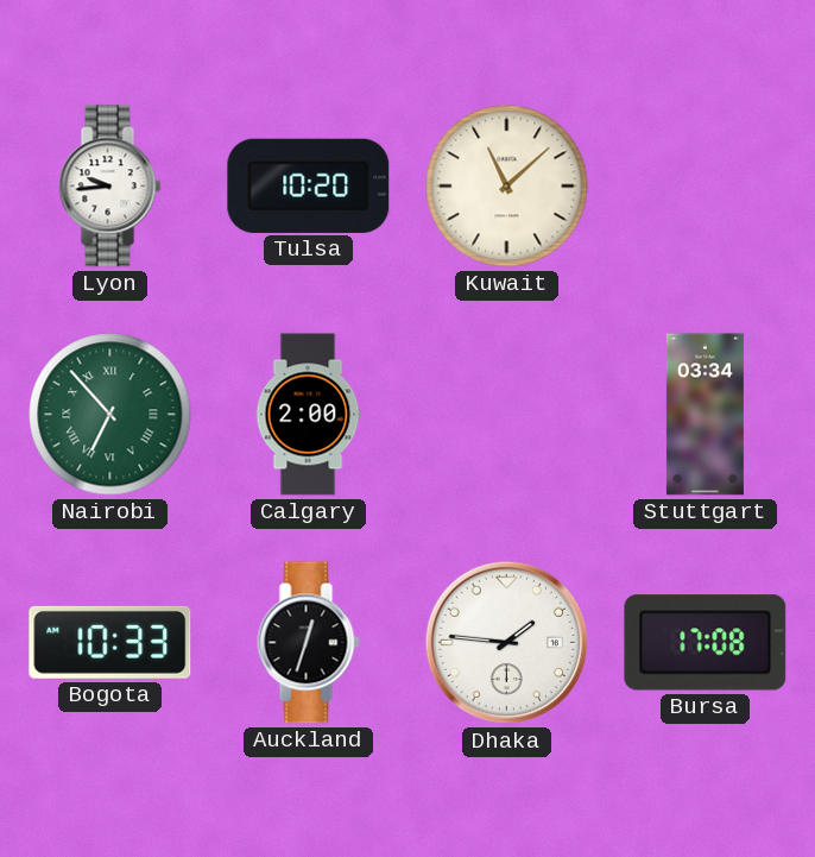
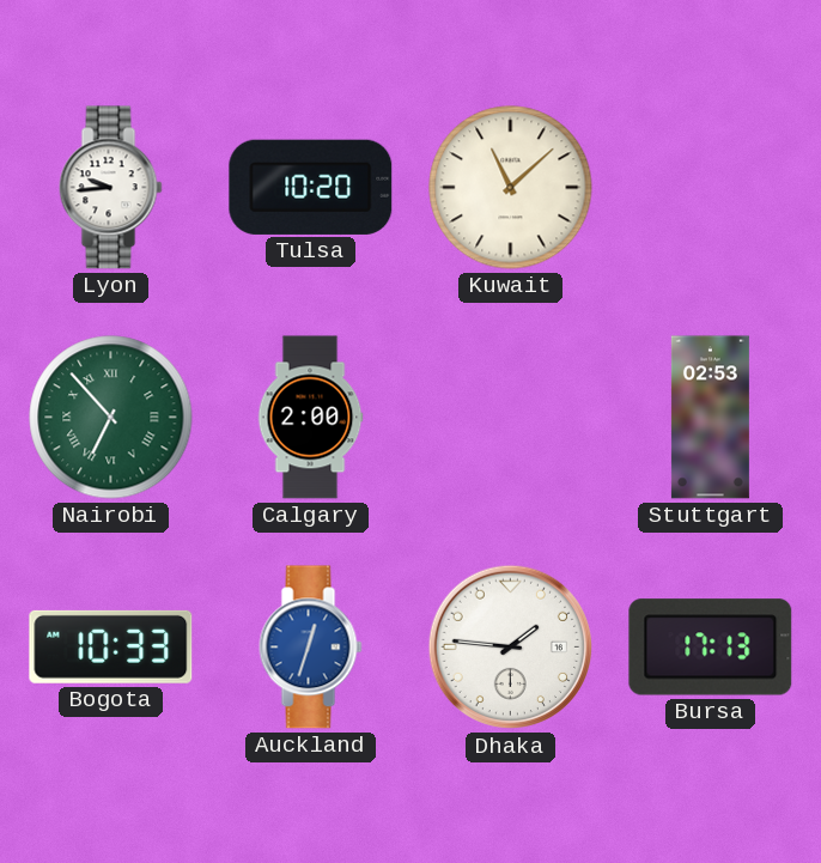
Stuttgart: 03:34 -> 02:53
Auckland dial: black -> blue
Bursa: 17:08 -> 17:13
